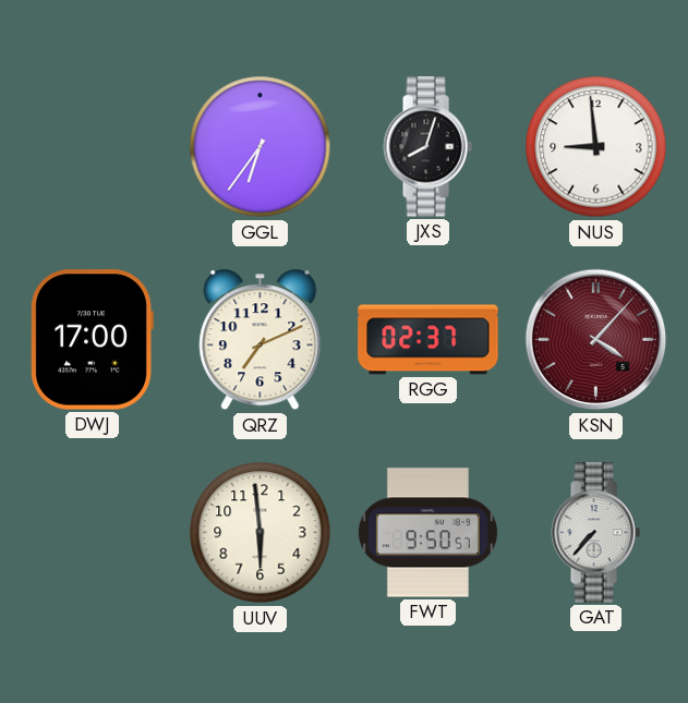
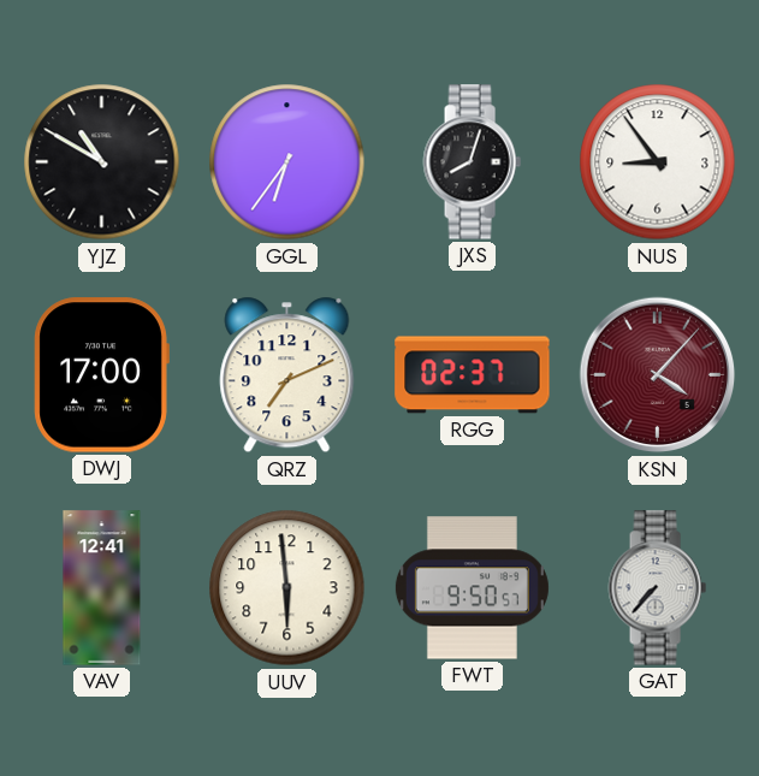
YJZ: none -> 10:50
NUS: 8:59 -> 8:54
VAV: none -> 12:41
